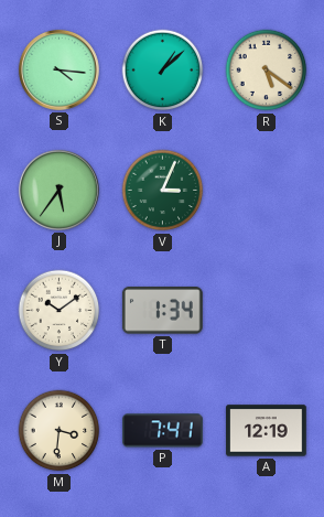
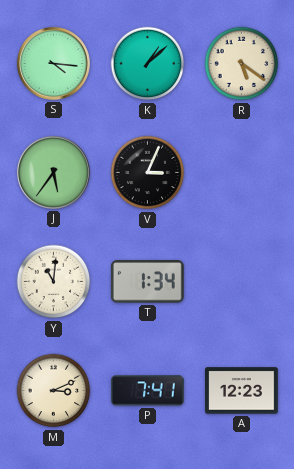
V dial: green -> black
Y: 10:09 -> 11:01
M: 3:31 -> 3:11
A: 12:19 -> 12:23
